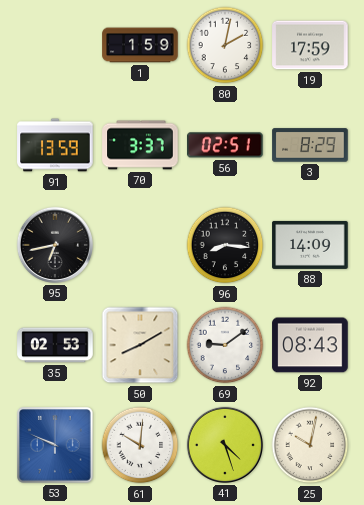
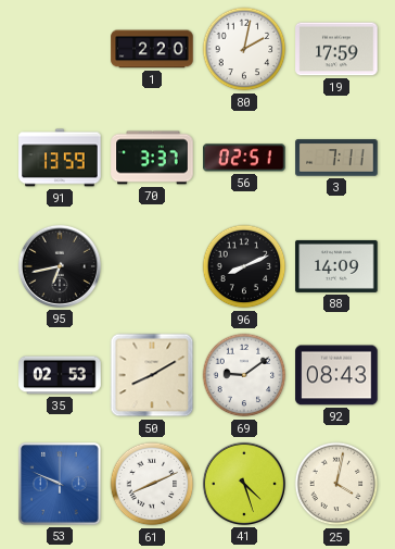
1: 1:59 -> 2:20
3: 8:29 -> 7:11
96: 8:16 -> 8:11
61: 10:01 -> 8:11
25: 10:02 -> 4:02
